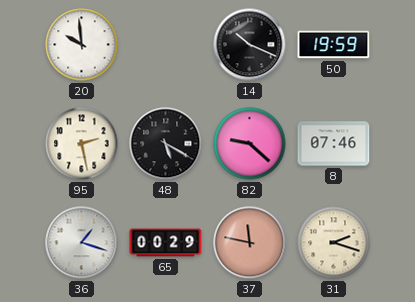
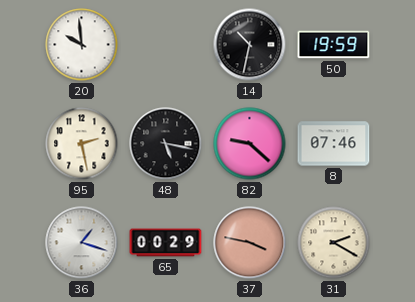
14: 10:19 -> 10:32
48: 5:20 -> 5:17
37: 11:47 -> 3:47
31: 2:18 -> 2:20
